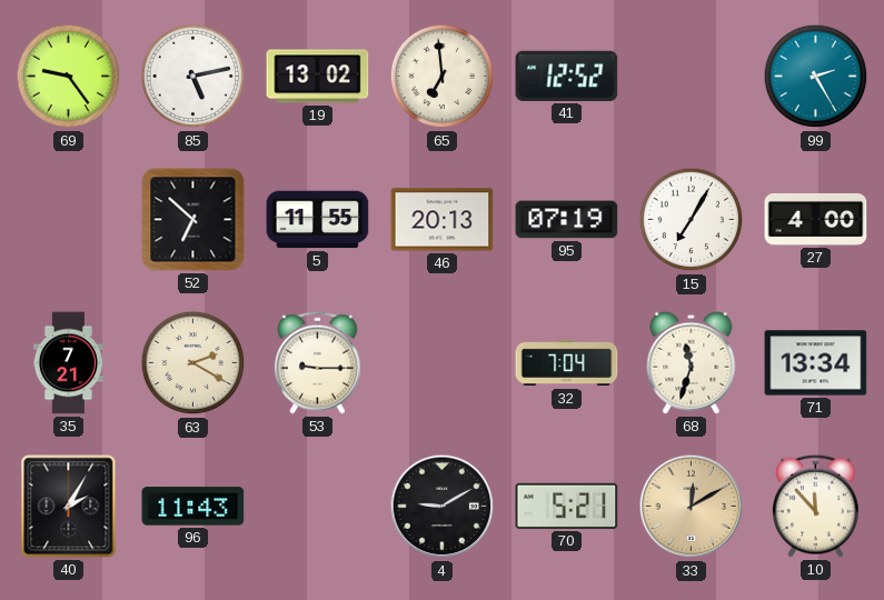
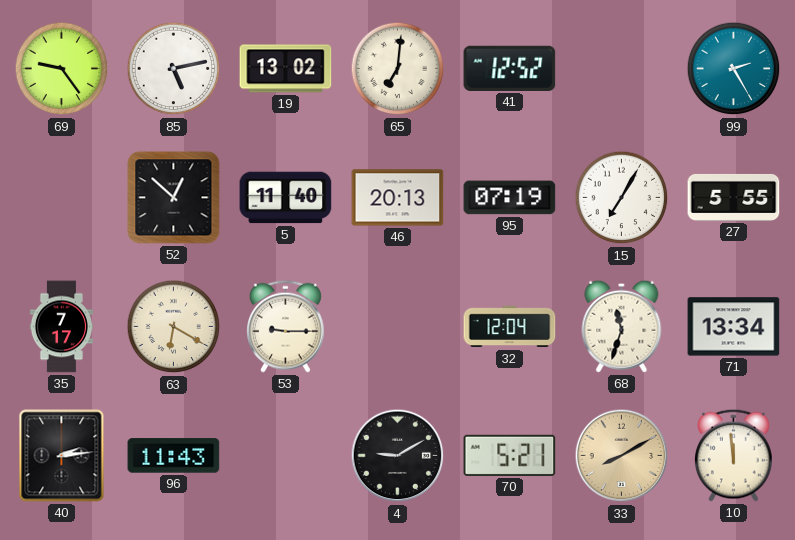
65: 6:59 -> 7:01
52: 6:52 -> 12:52
5: 11:55 -> 11:40
27: 4:00 -> 5:55
35: 7:21 -> 7:17
63: 2:20 -> 6:20
32: 7:04 -> 12:04
40: 2:05 -> 2:14
33: 12:10 -> 8:10
10: 11:53 -> 11:59
